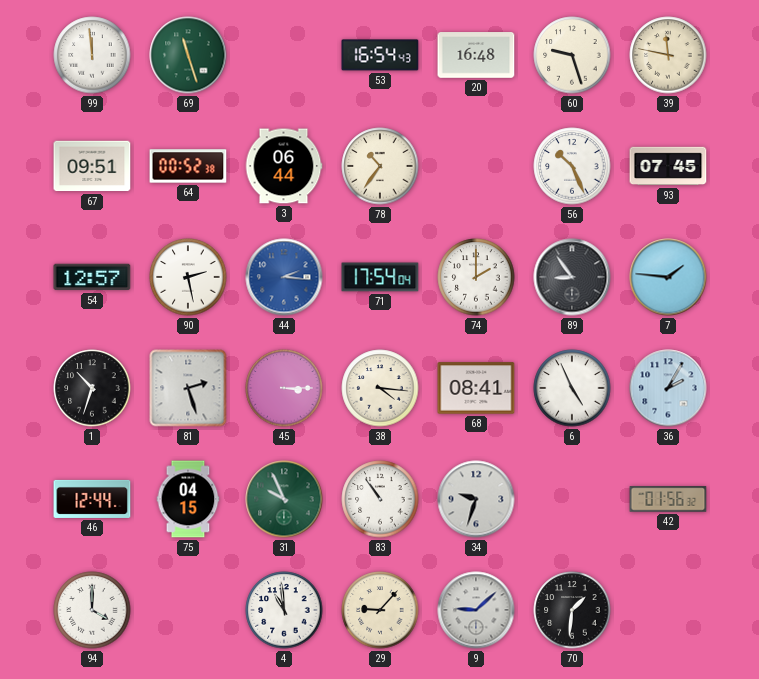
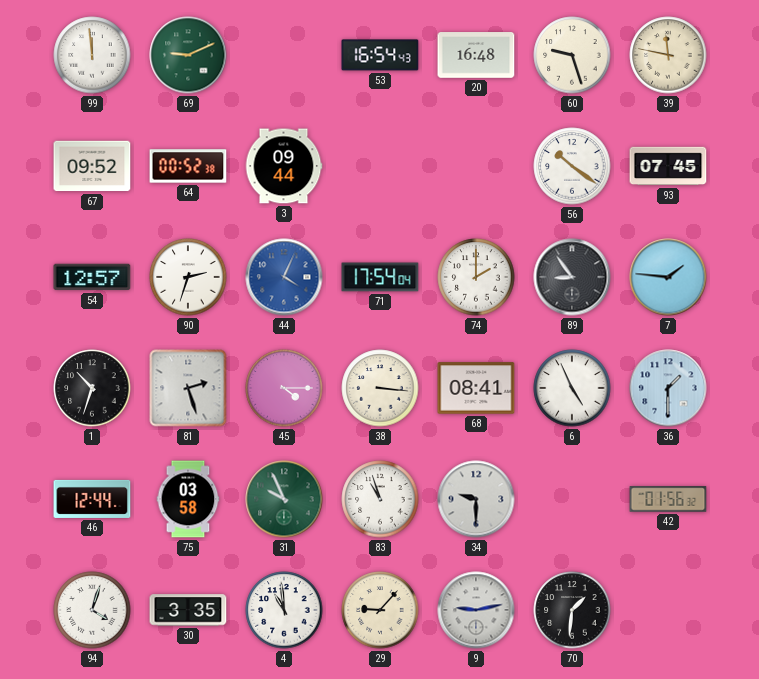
69: 11:27 -> 9:11
67: 09:51 -> 09:52
3: 06:44 -> 09:44
78: 10:36 -> none
56: 10:26 -> 10:21
90: 2:28 -> 2:33
44: 2:16 -> 4:04
45: 3:15 -> 4:15
38: 4:16 -> 3:16
36: 2:05 -> 1:30
75: 04:15 -> 03:58
83: 10:54 -> 10:57
34: 9:33 -> 9:30
94: 4:00 -> 4:03
30: none -> 3:35
9: 9:08 -> 9:13
